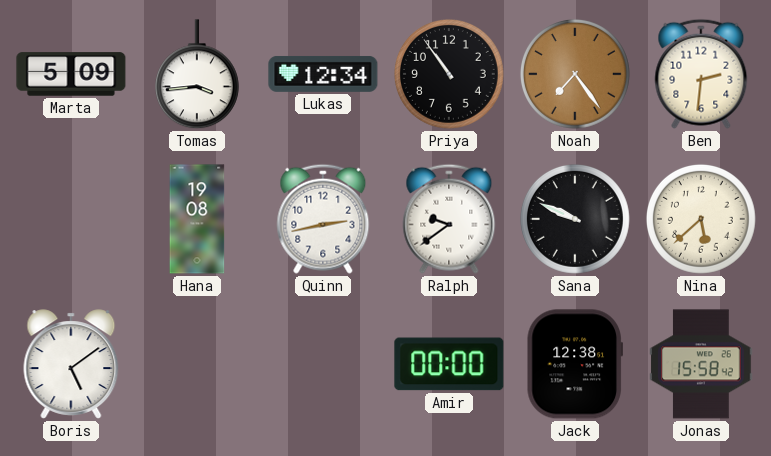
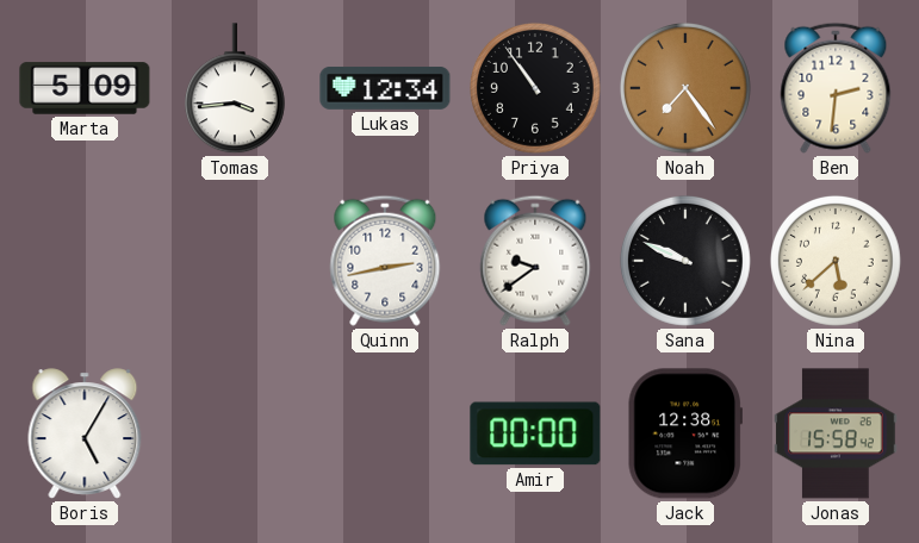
Hana: 19:08 -> none
Boris: 5:09 -> 5:05
